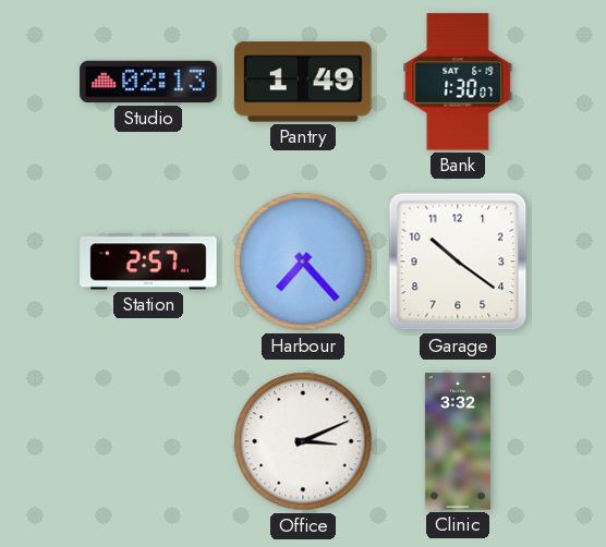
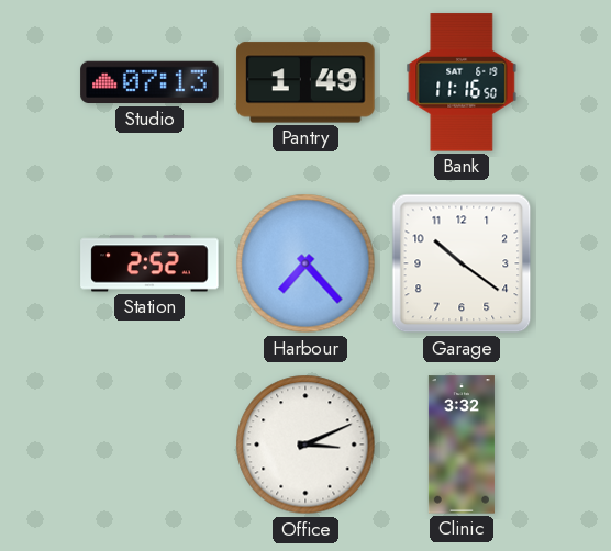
Studio: 02:13 -> 07:13
Bank: 1:30 -> 11:16
Station: 2:57 -> 2:52
